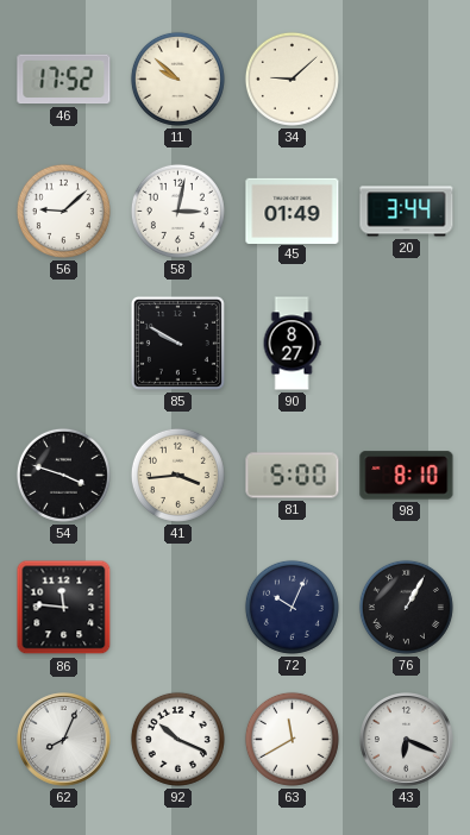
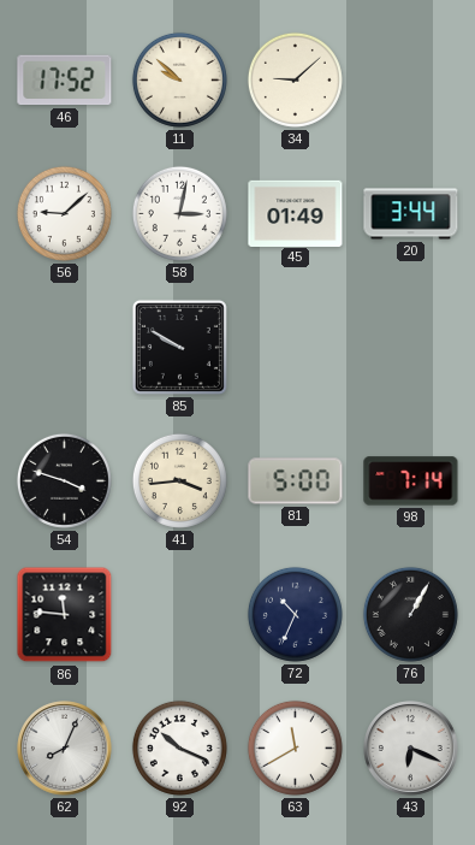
90: 8:27 -> none
98: 8:10 -> 7:14
72: 10:04 -> 10:34
